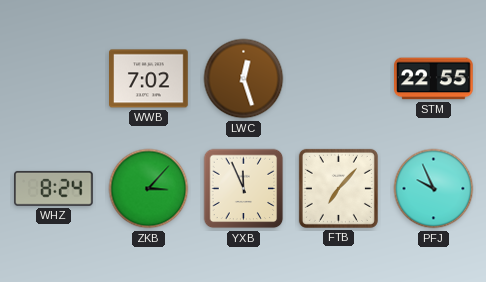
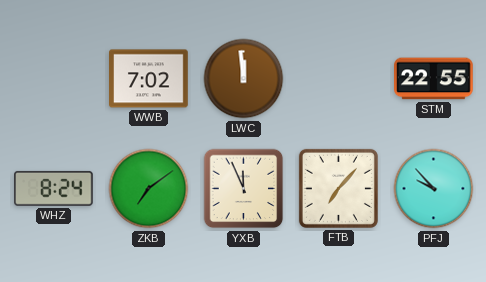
LWC: 12:27 -> 11:59
ZKB: 3:07 -> 7:09
PFJ: 9:56 -> 9:53
